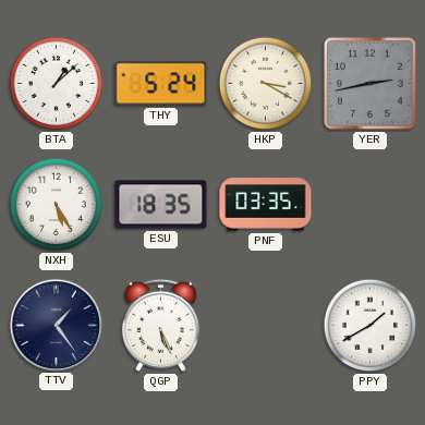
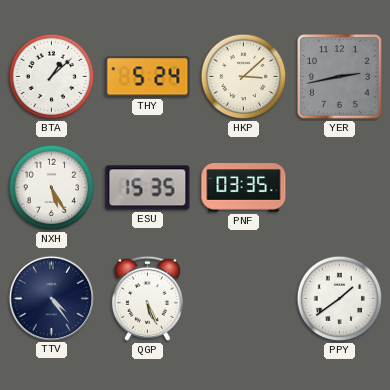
HKP: 3:20 -> 3:08
ESU: 18:35 -> 15:35
TTV: 1:24 -> 4:24
PPY: 1:40 -> 1:39
